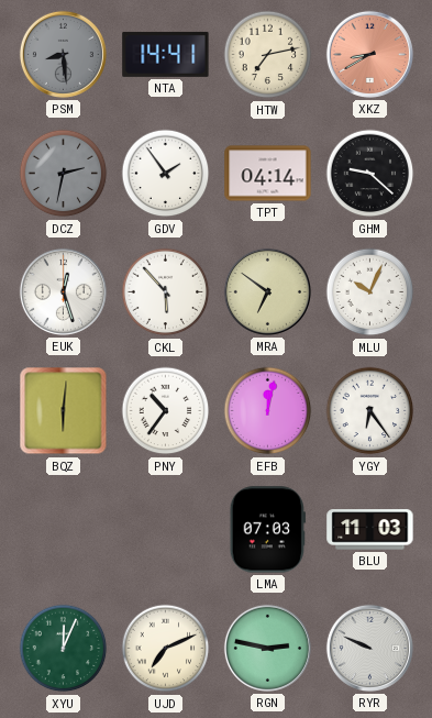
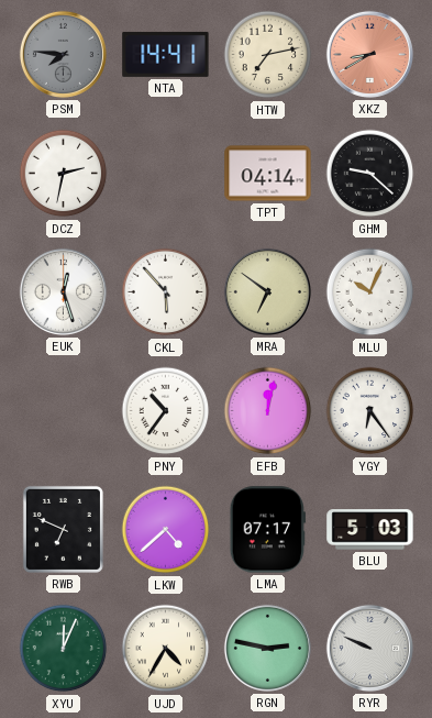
PSM: 8:29 -> 7:46
DCZ dial: grey -> white
GDV: 1:54 -> none
BQZ: 6:01 -> none
RWB: none -> 6:49
LKW: none -> 4:38
LMA: 07:03 -> 07:17
BLU: 11:03 -> 5:03
UJD: 7:11 -> 4:35
